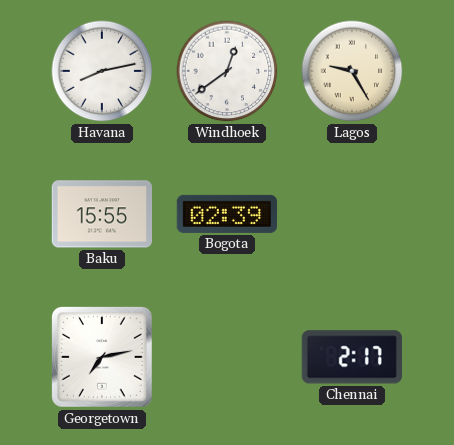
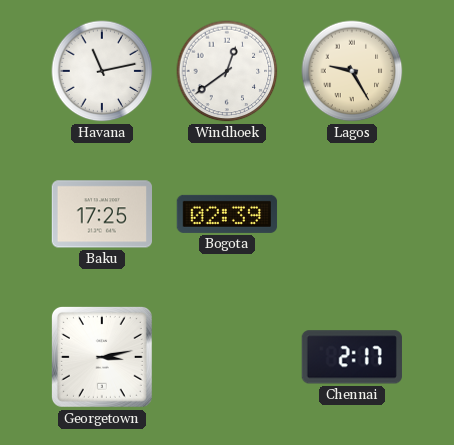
Havana: 8:13 -> 11:13
Baku: 15:55 -> 17:25
Georgetown: 7:13 -> 3:13
